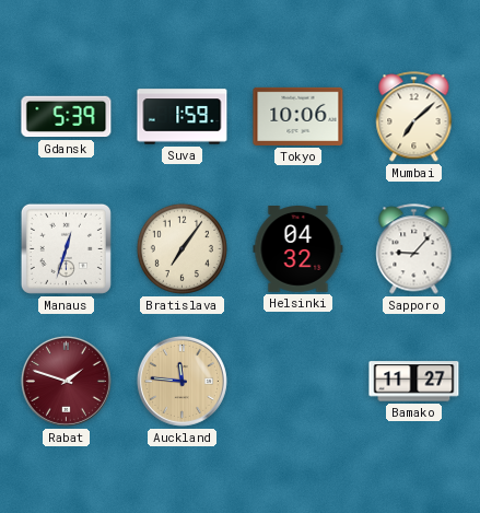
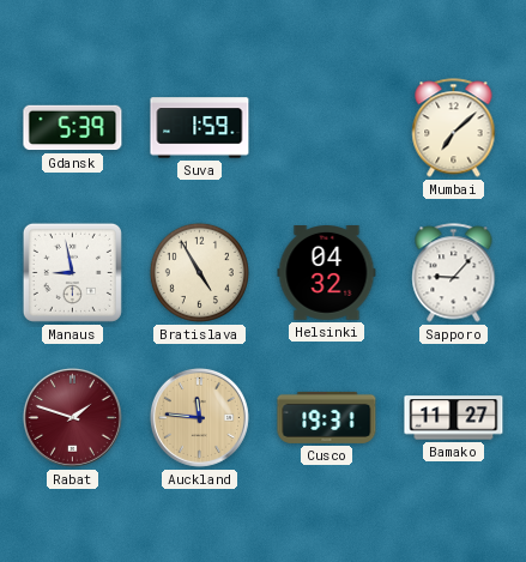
Tokyo: 10:06 -> none
Manaus: 12:33 -> 8:58
Bratislava: 7:06 -> 4:55
Cusco: none -> 19:31
